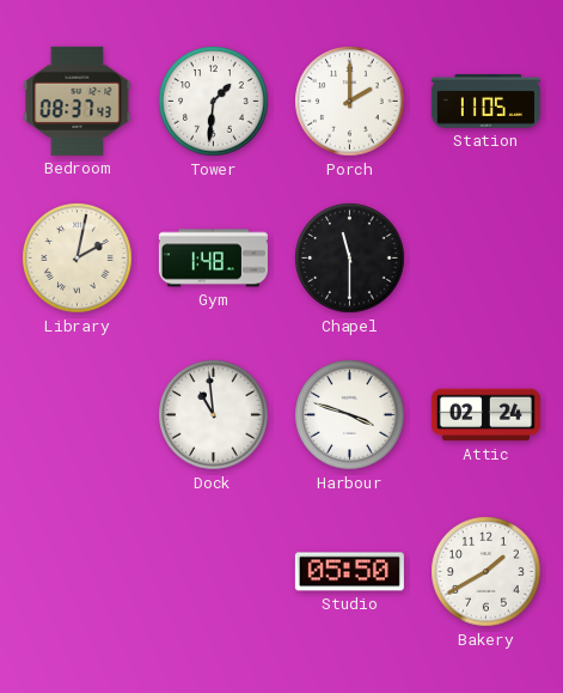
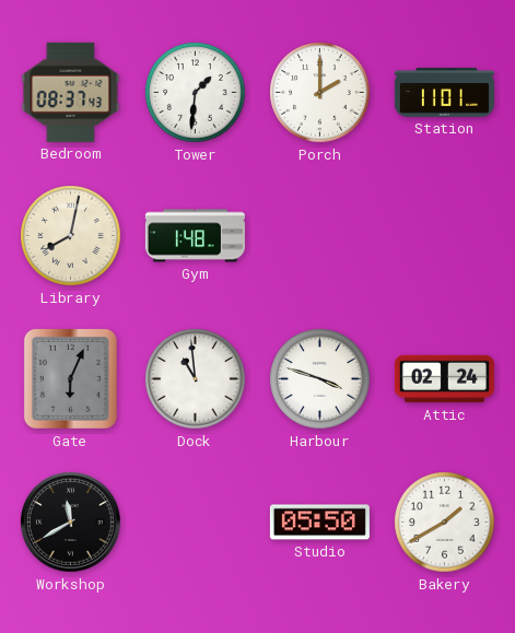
Station: 11:05 -> 11:01
Library: 2:02 -> 8:02
Chapel: 11:30 -> none
Gate: none -> 6:04
Workshop: none -> 11:40
